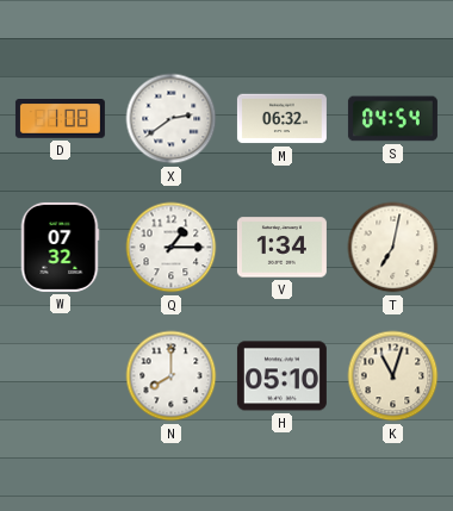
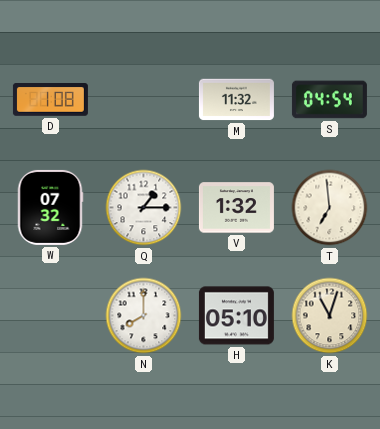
X: 2:39 -> none
M: 06:32 -> 11:32
V: 1:34 -> 1:32
T: 7:02 -> 6:59
